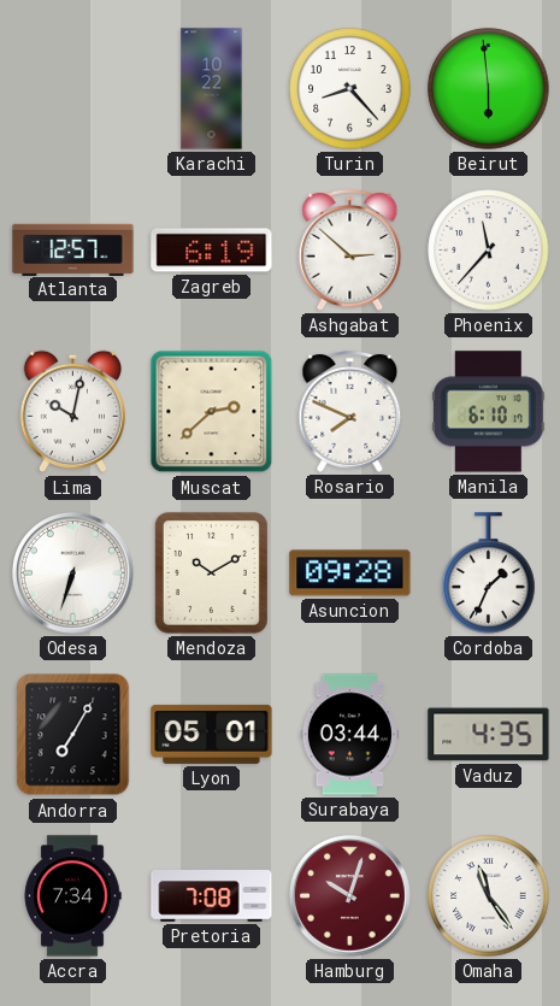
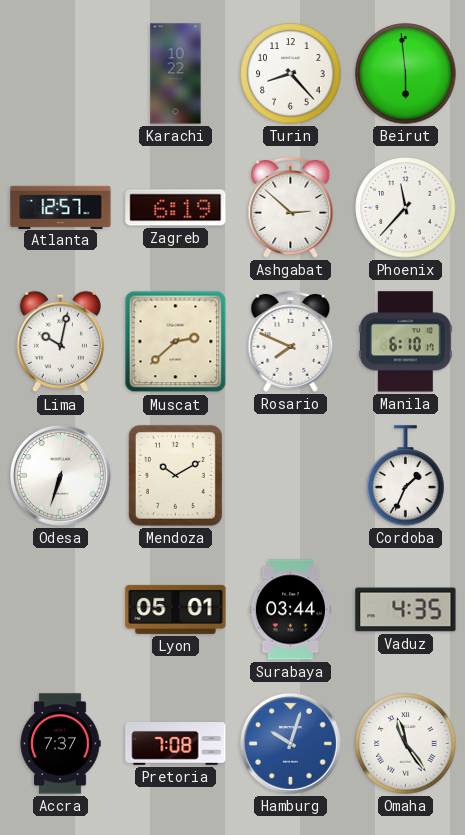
Asuncion: 09:28 -> none
Andorra: 7:05 -> none
Accra: 7:34 -> 7:37
Hamburg dial: burgundy -> blue
